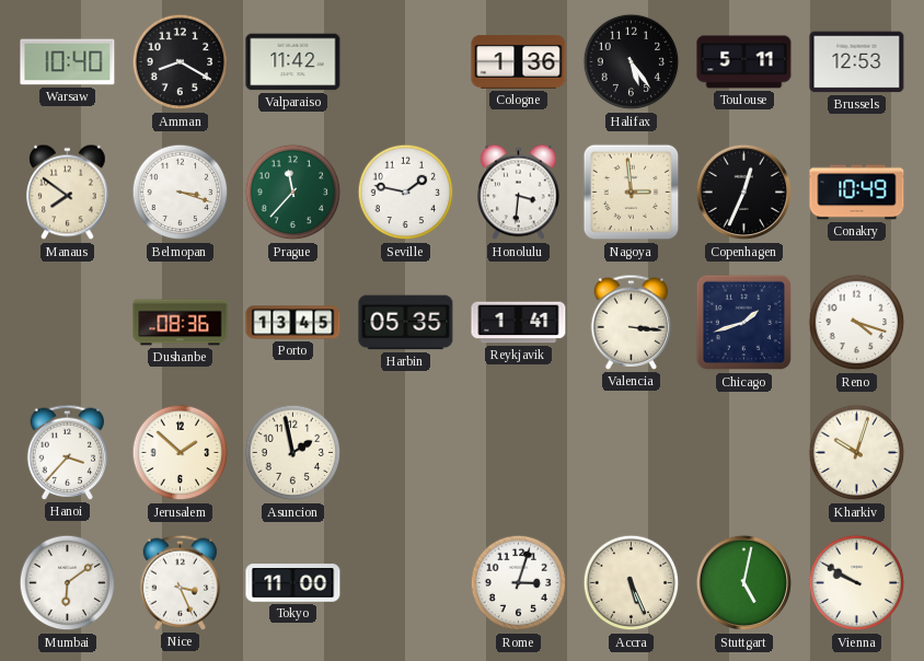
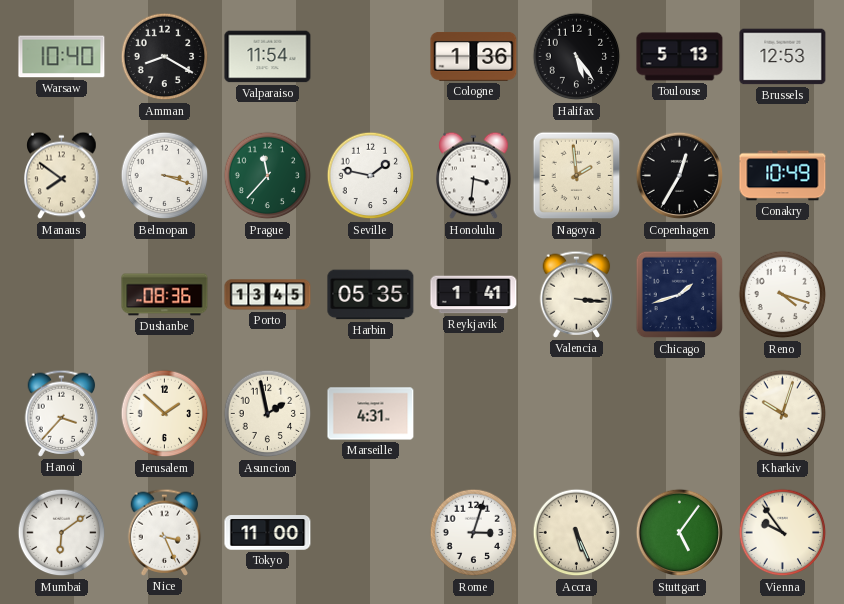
Valparaiso: 11:42 -> 11:54
Toulouse: 5:11 -> 5:13
Nagoya: 2:59 -> 1:59
Copenhagen: 12:34 -> 12:35
Marseille: none -> 4:31
Stuttgart: 5:02 -> 5:06
Vienna: 9:50 -> 9:54
